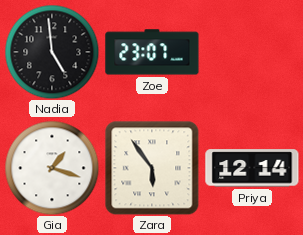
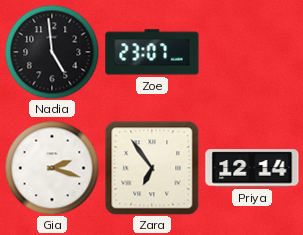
Gia: 1:18 -> 2:18
Zara: 5:54 -> 6:54
